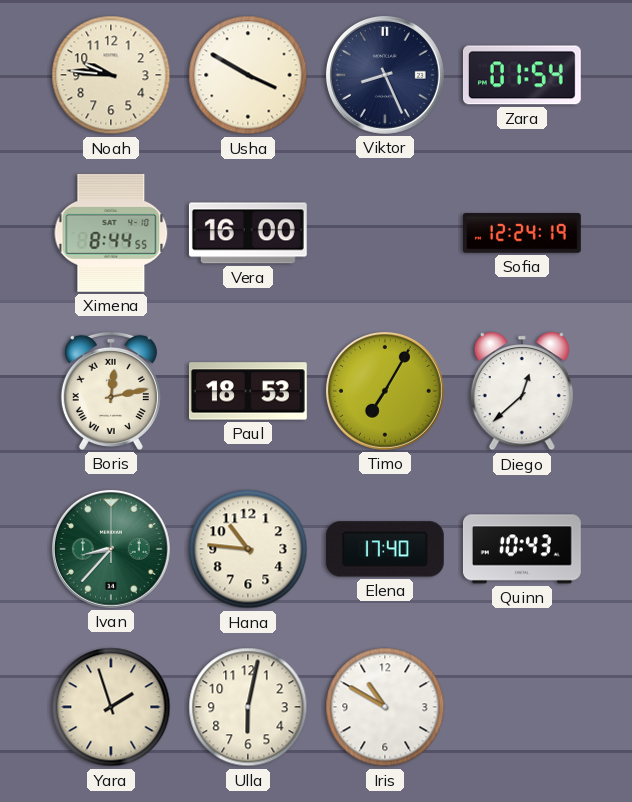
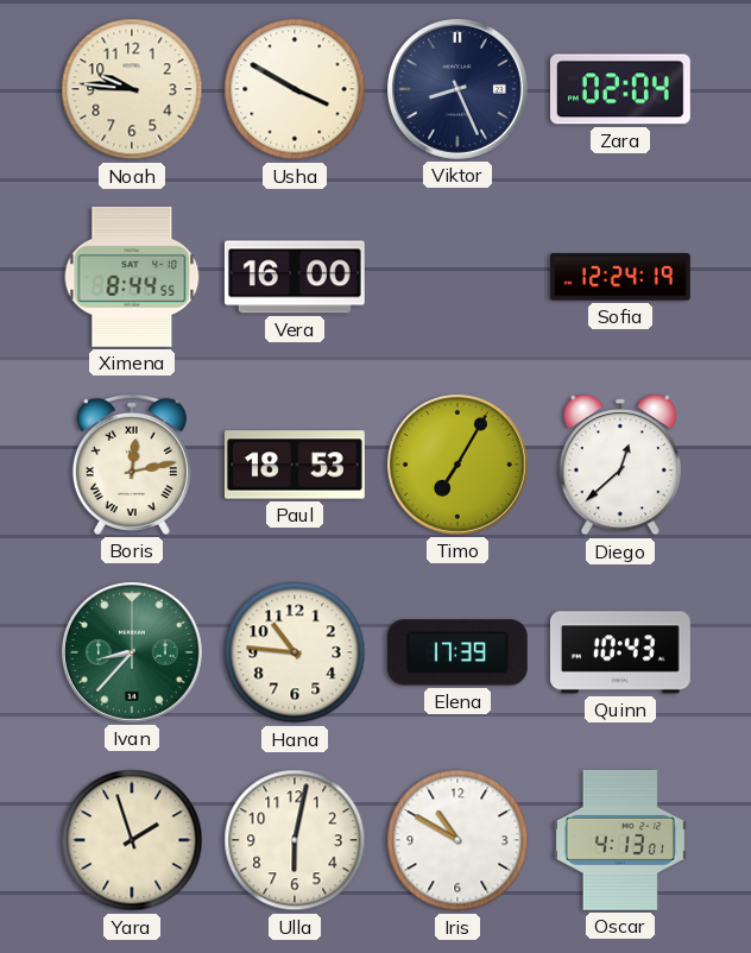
Zara: 01:54 -> 02:04
Elena: 17:40 -> 17:39
Oscar: none -> 4:13
